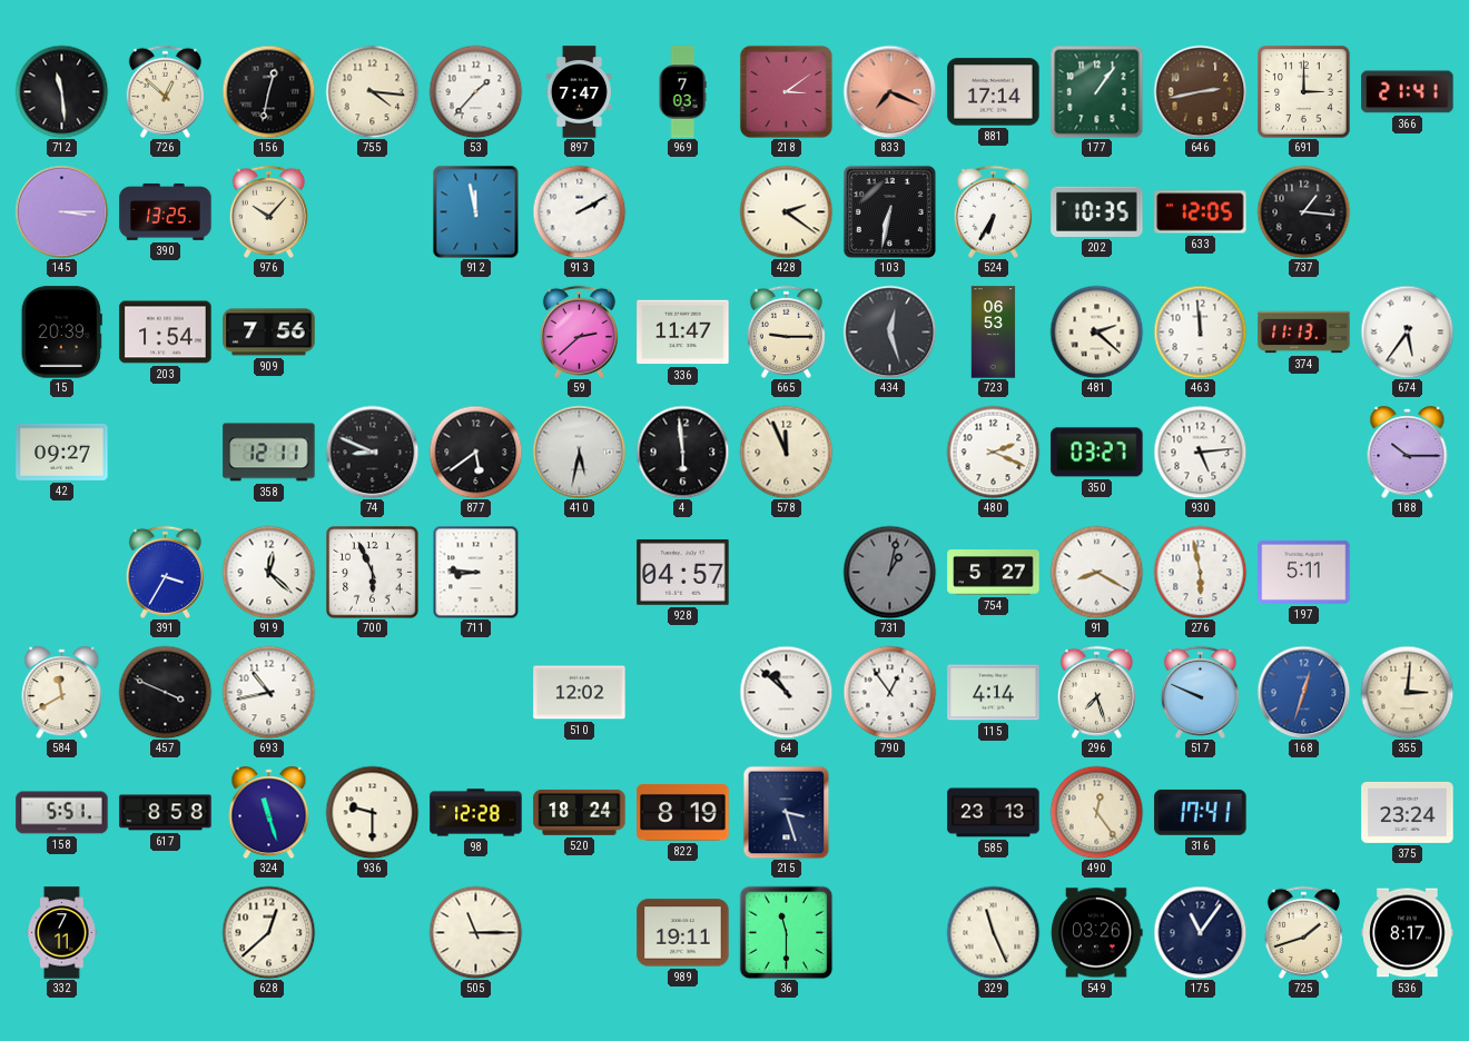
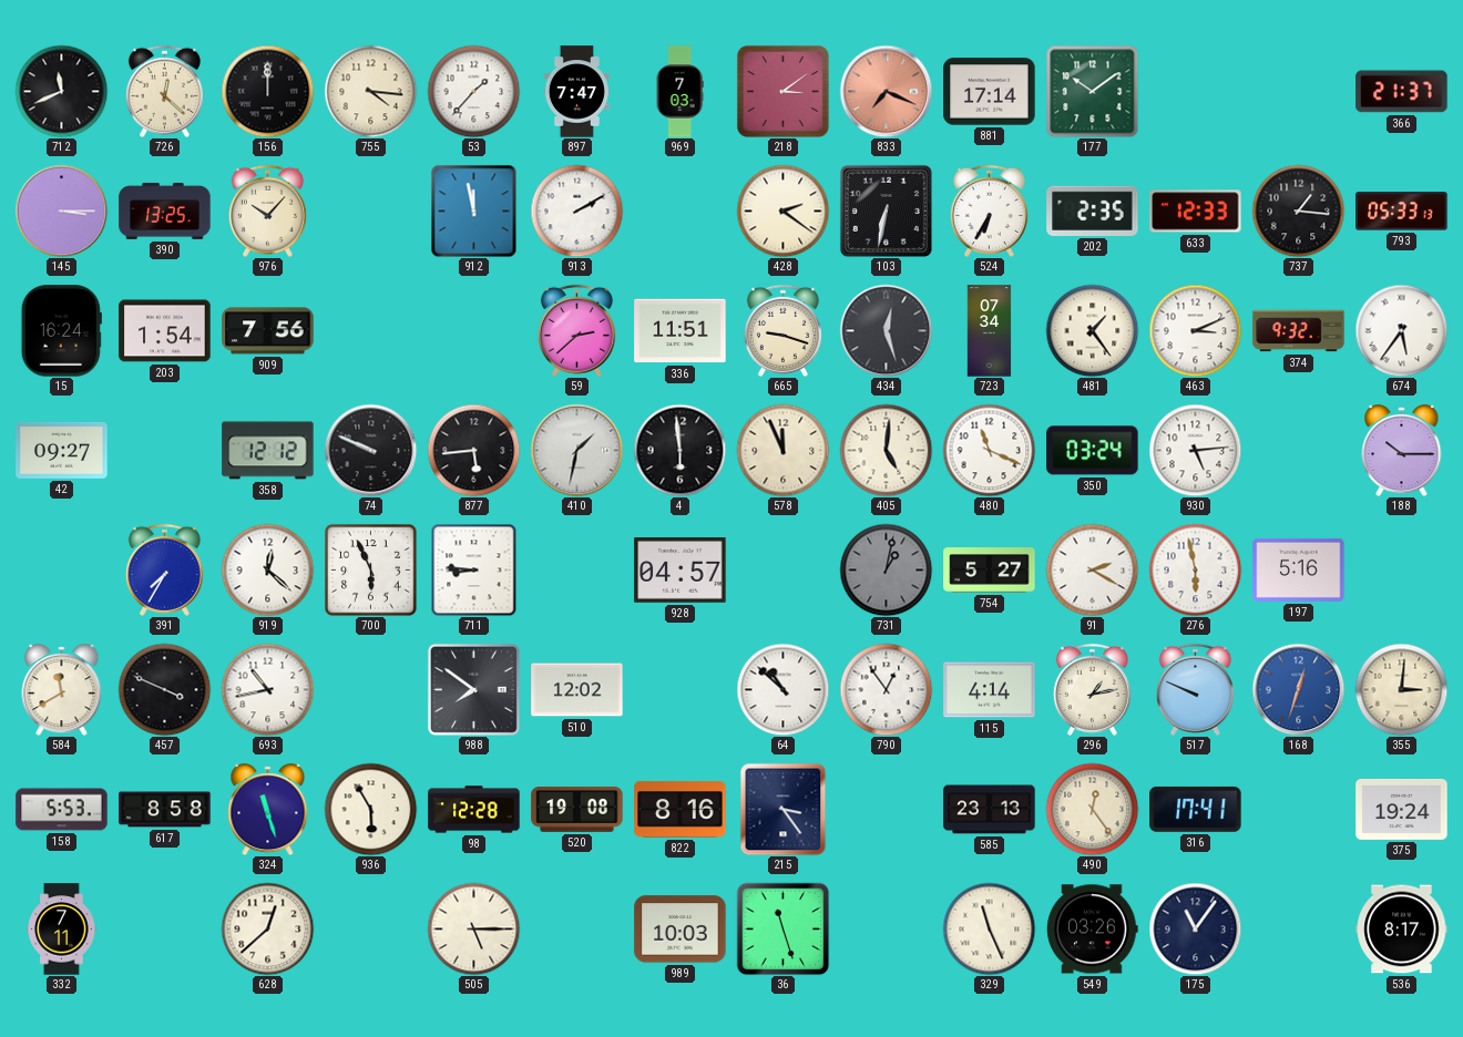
712: 11:29 -> 11:41
726: 12:52 -> 12:22
156: 12:32 -> 12:00
177: 1:06 -> 10:09
646: 2:43 -> none
691: 3:00 -> none
366: 21:41 -> 21:37
202: 10:35 -> 2:35
633: 12:05 -> 12:33
793: none -> 05:33
15: 20:39 -> 16:24
336: 11:47 -> 11:51
665: 9:15 -> 9:18
723: 06:53 -> 07:34
481: 2:22 -> 1:24
463: 11:59 -> 3:11
374: 11:13 -> 9:32
358: 12:11 -> 12:12
74: 8:49 -> 9:49
877: 5:39 -> 5:44
410: 5:32 -> 1:32
405: none -> 5:01
480: 2:19 -> 11:19
350: 03:27 -> 03:24
391: 3:35 -> 7:35
91: 8:20 -> 2:20
197: 5:11 -> 5:16
988: none -> 7:51
296: 7:27 -> 1:13
158: 5:51 -> 5:53
936: 9:30 -> 5:55
520: 18:24 -> 19:08
822: 8:19 -> 8:16
215: 3:27 -> 3:24
375: 23:24 -> 19:24
505: 11:15 -> 5:15
989: 19:11 -> 10:03
36: 11:30 -> 11:27
725: 1:42 -> none
